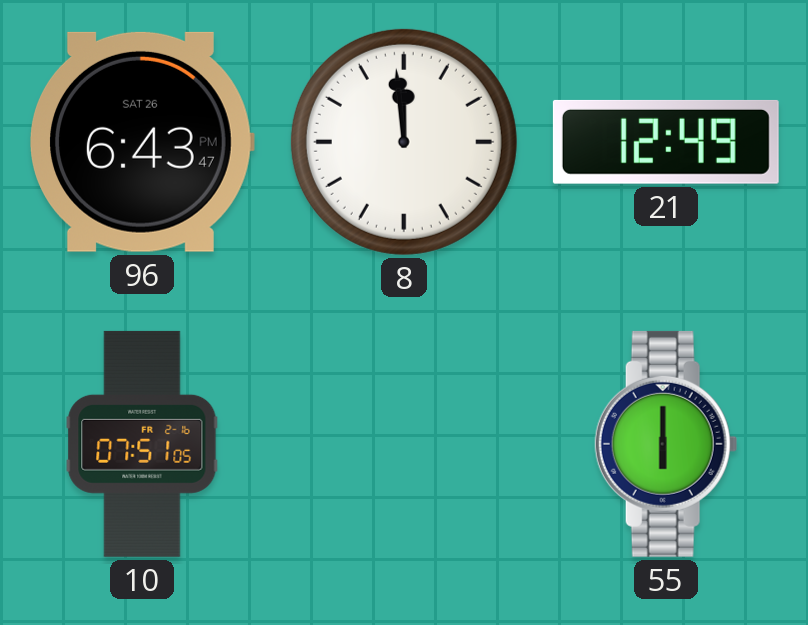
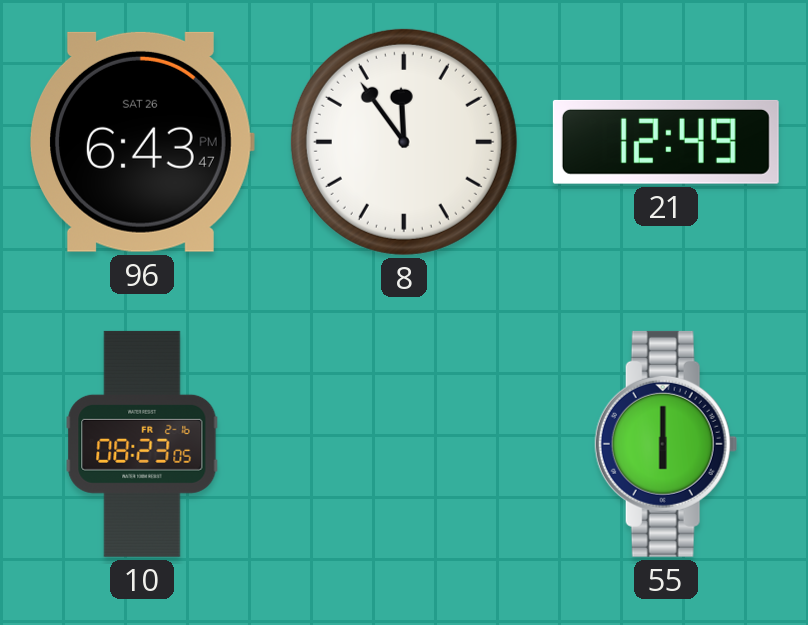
8: 11:59 -> 11:54
10: 07:51 -> 08:23
